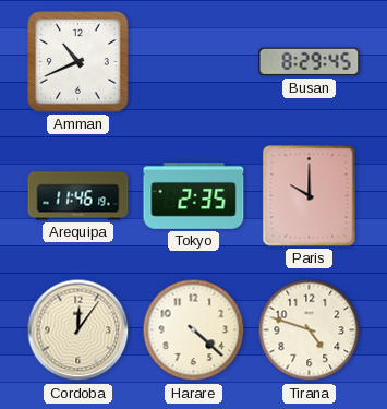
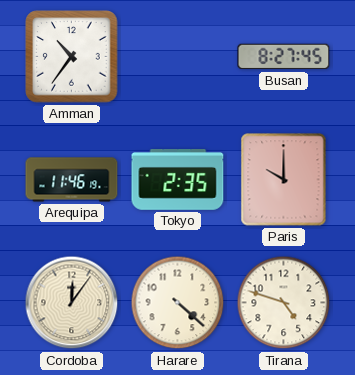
Amman: 10:41 -> 10:36
Busan: 8:29 -> 8:27
